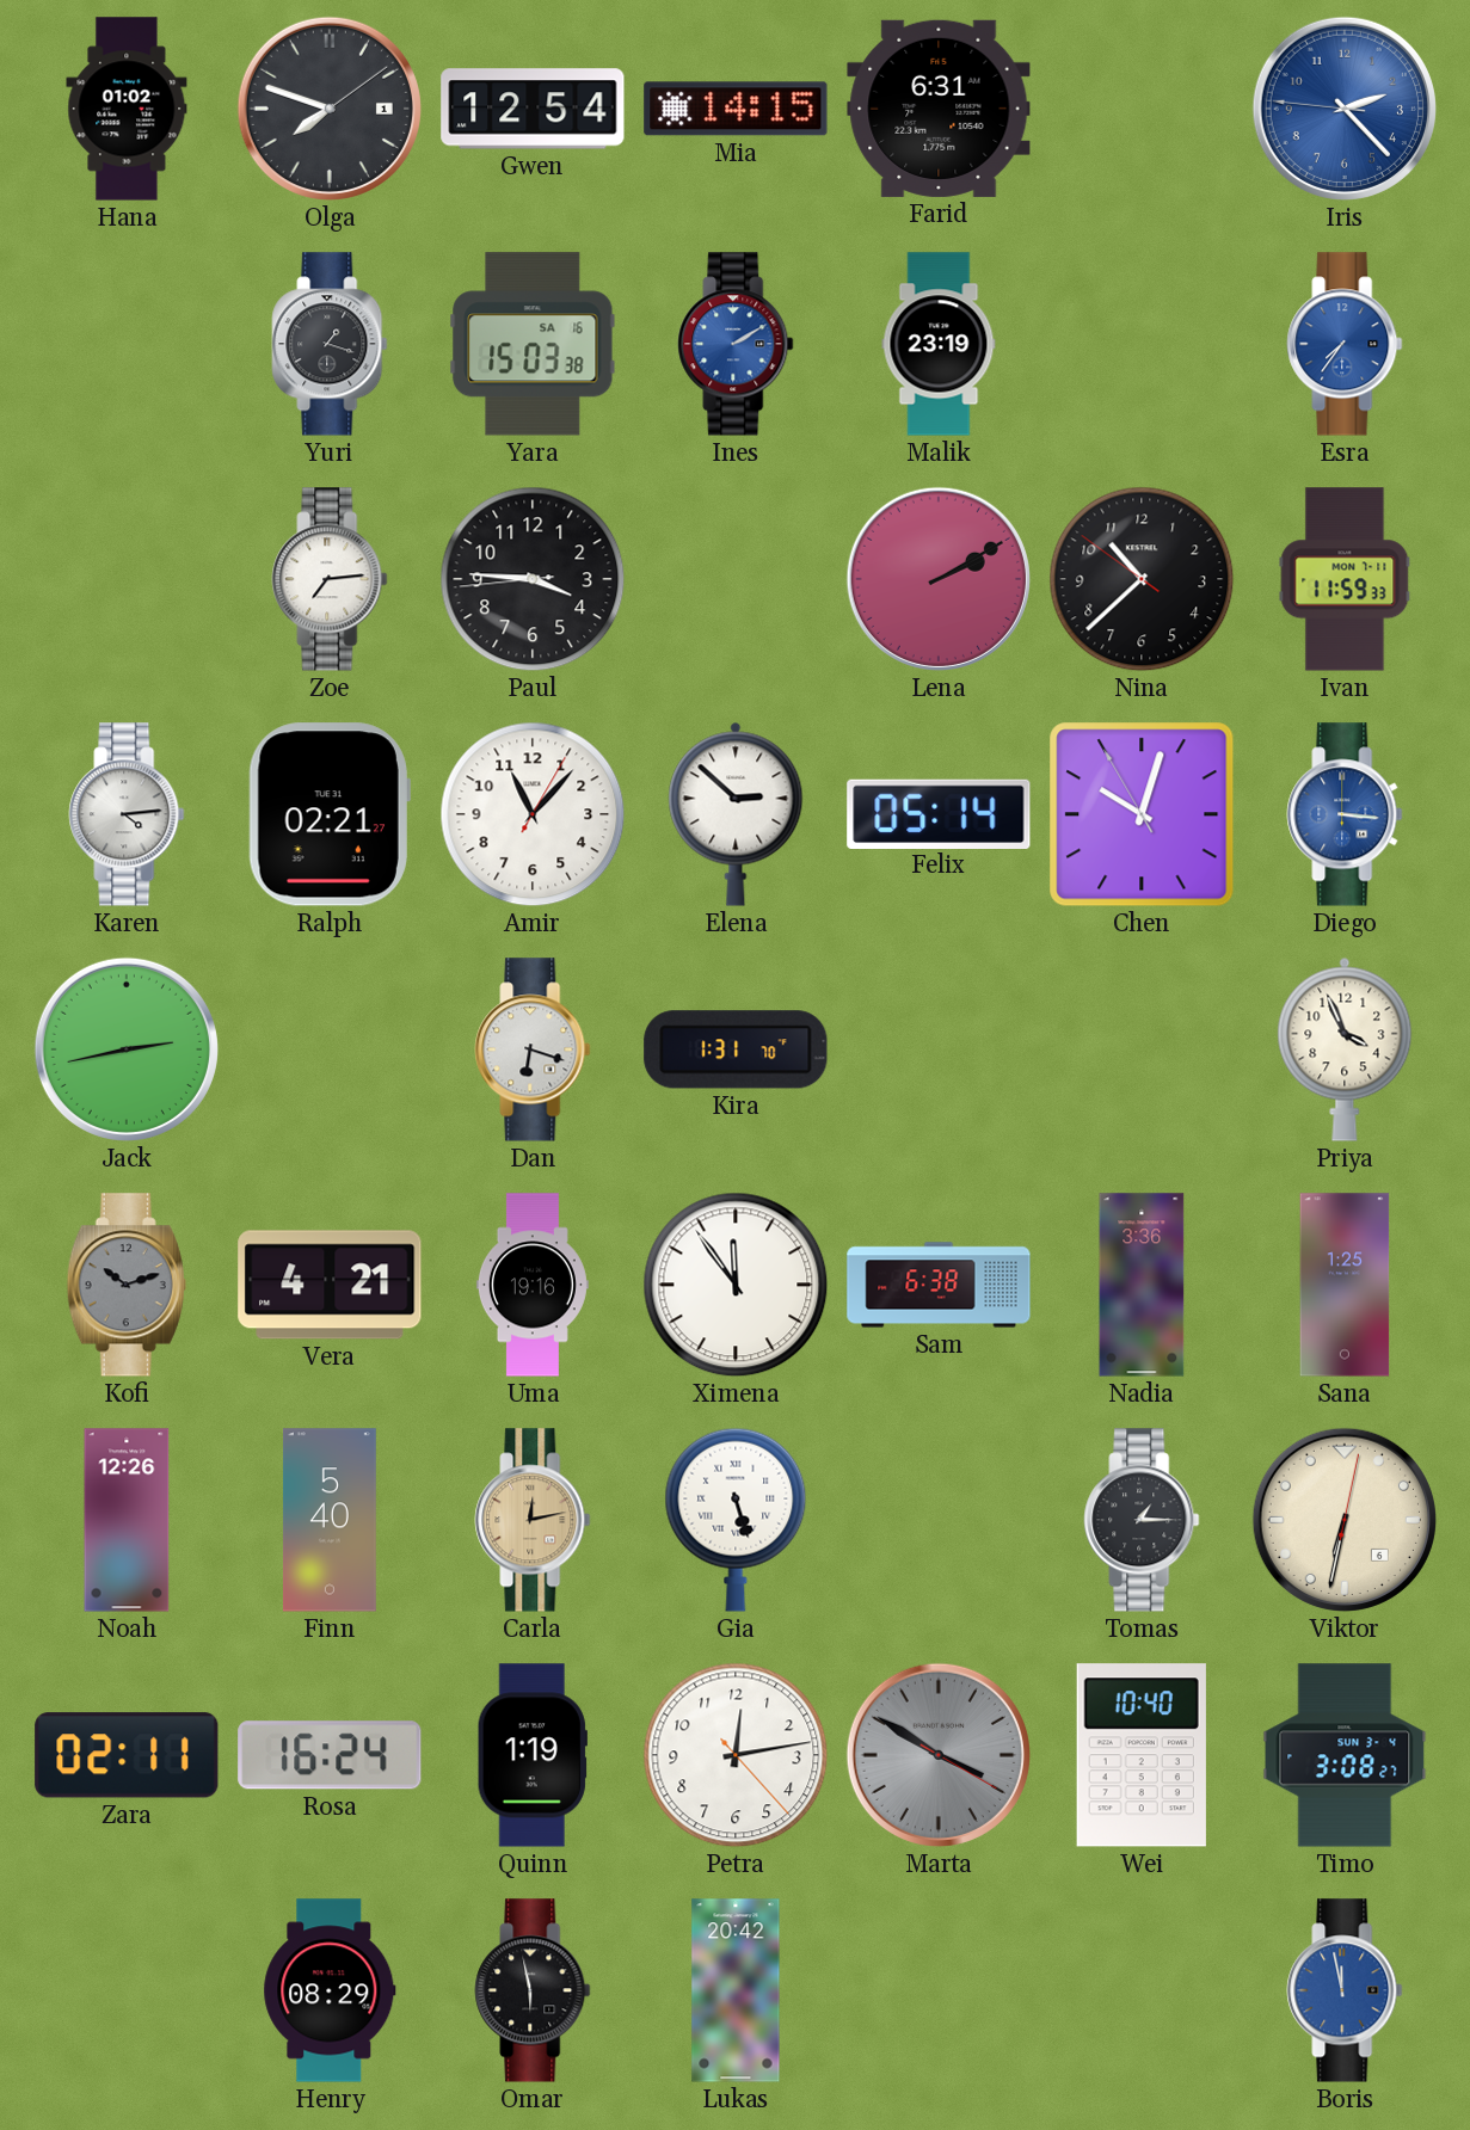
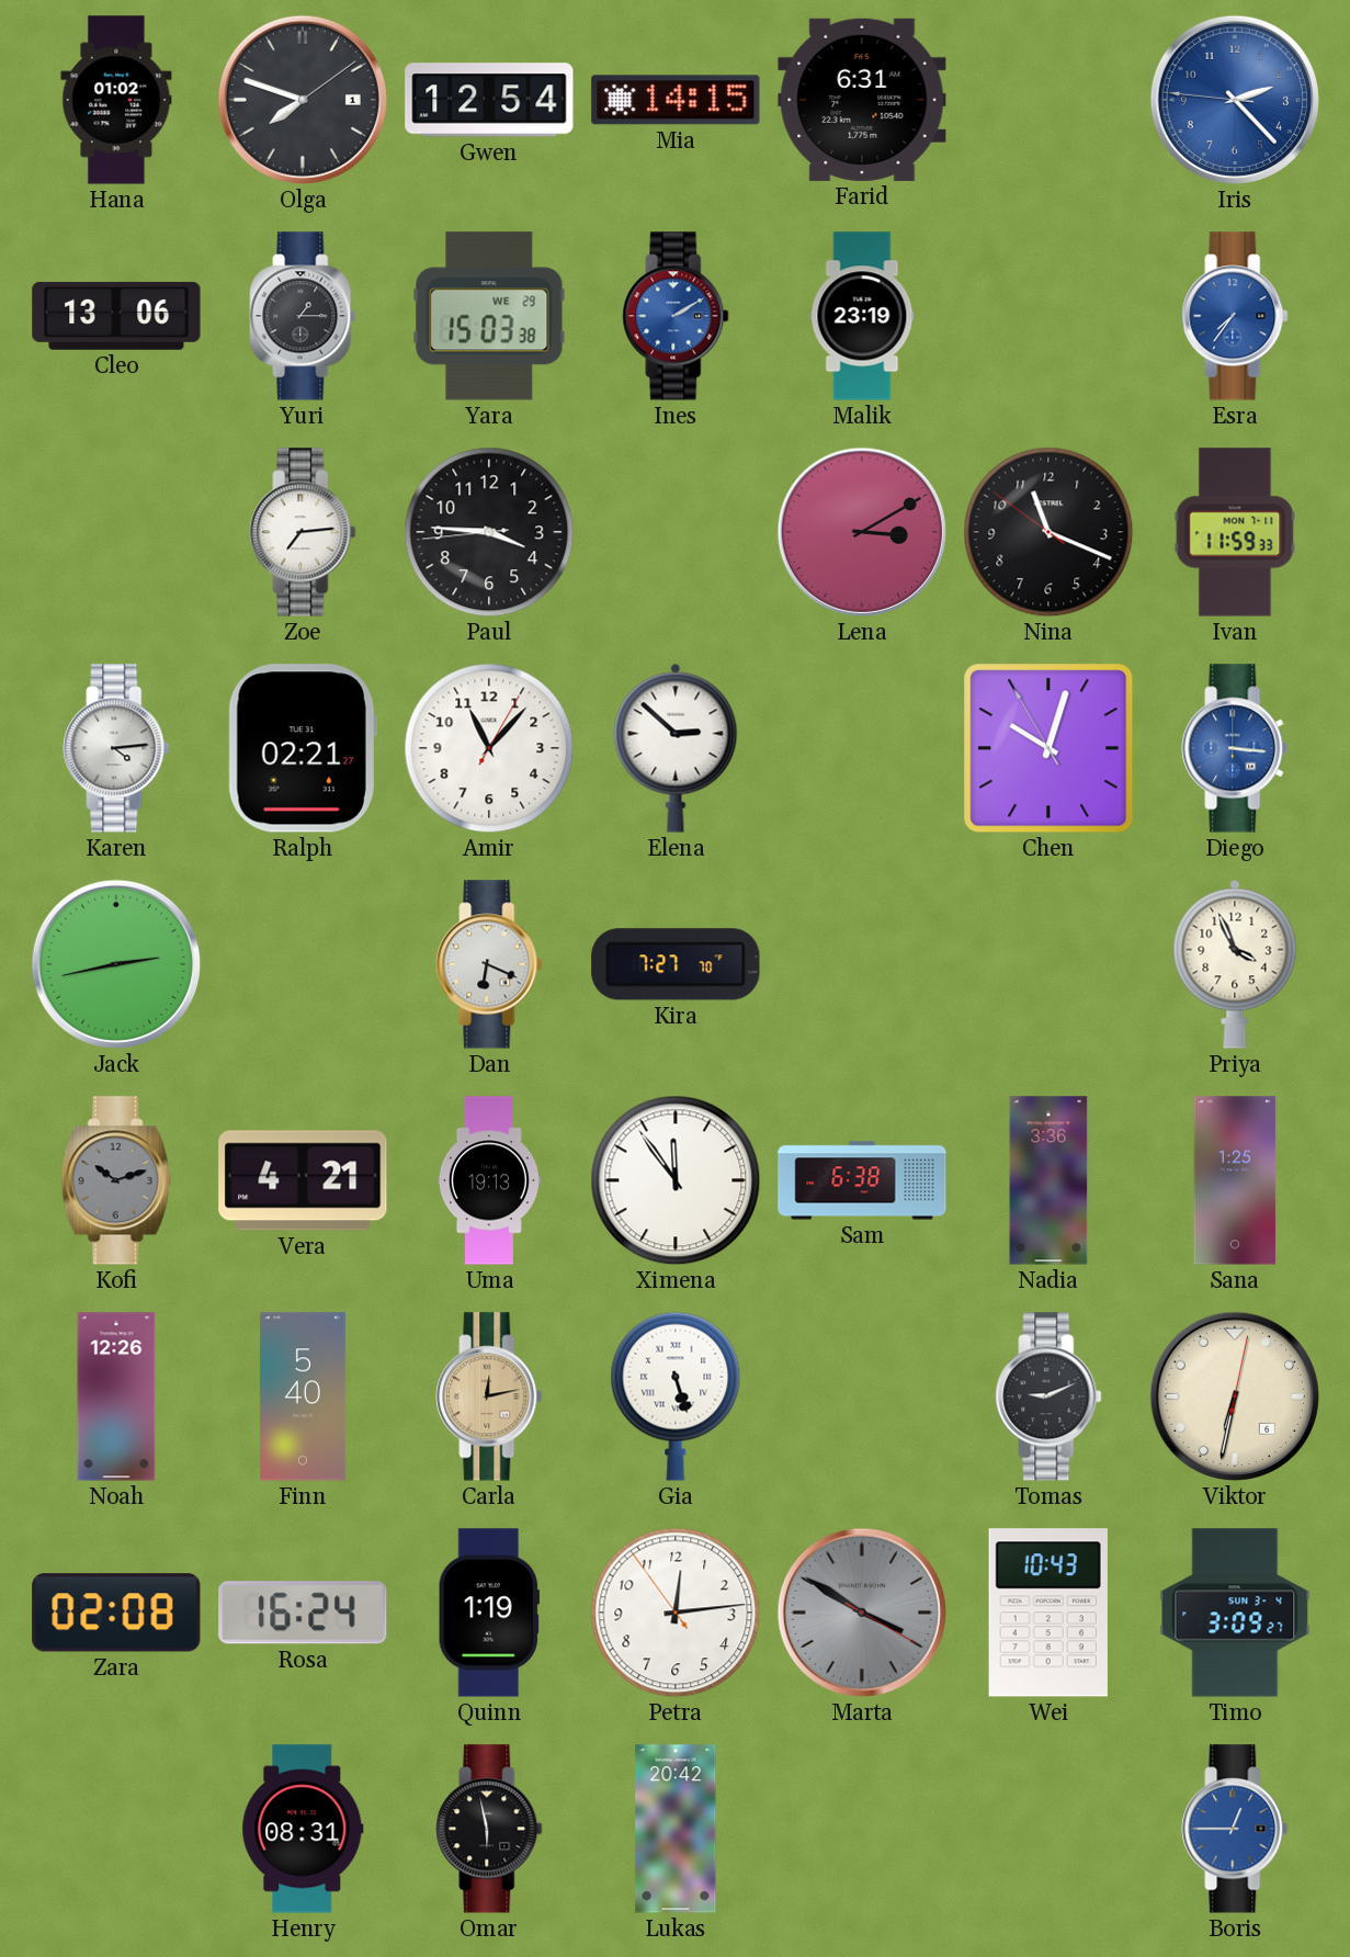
Cleo: none -> 13:06
Yuri: 1:18 -> 1:15
Yara date: SA 16 -> WE 29
Lena: 2:10 -> 3:10
Nina: 10:37 -> 11:18
Felix: 05:14 -> none
Dan: 6:18 -> 6:19
Kira: 1:31 -> 7:27
Uma: 19:16 -> 19:13
Tomas: 1:15 -> 9:11
Zara: 02:11 -> 02:08
Petra: 12:13:23 -> 12:13:54
Wei: 10:40 -> 10:43
Timo: 3:08 -> 3:09
Henry: 08:29 -> 08:31
Boris: 11:58 -> 12:45
